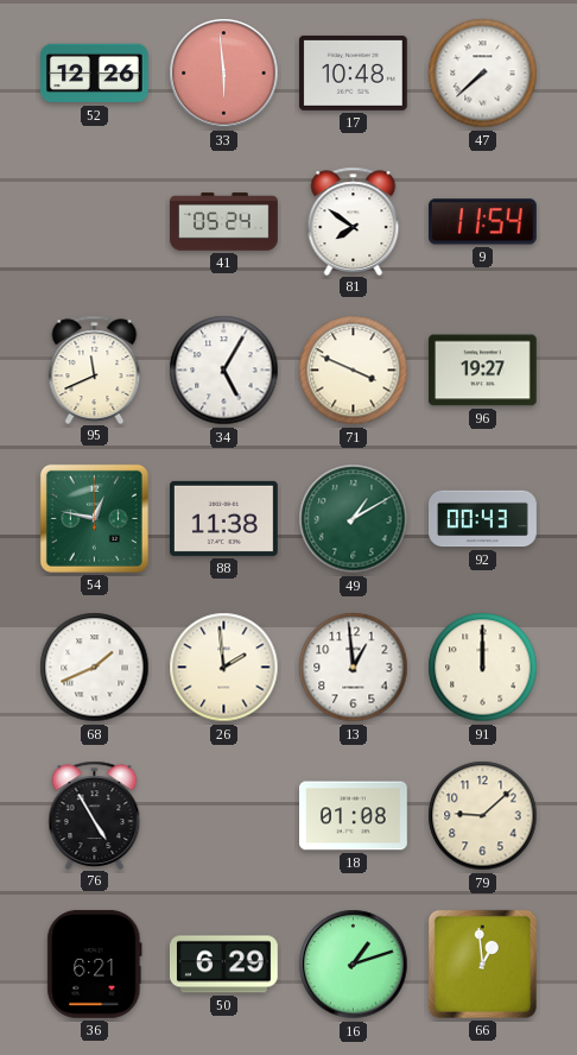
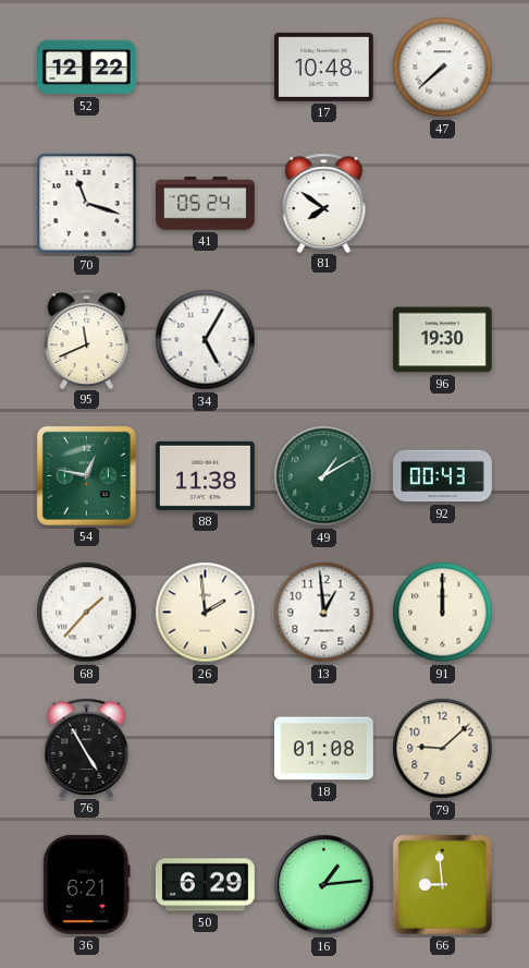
52: 12:26 -> 12:22
33: 5:59 -> none
70: none -> 11:18
9: 11:54 -> none
71: 3:49 -> none
96: 19:27 -> 19:30
68: 1:41 -> 1:37
16: 1:12 -> 1:14
66: 12:59 -> 8:59
